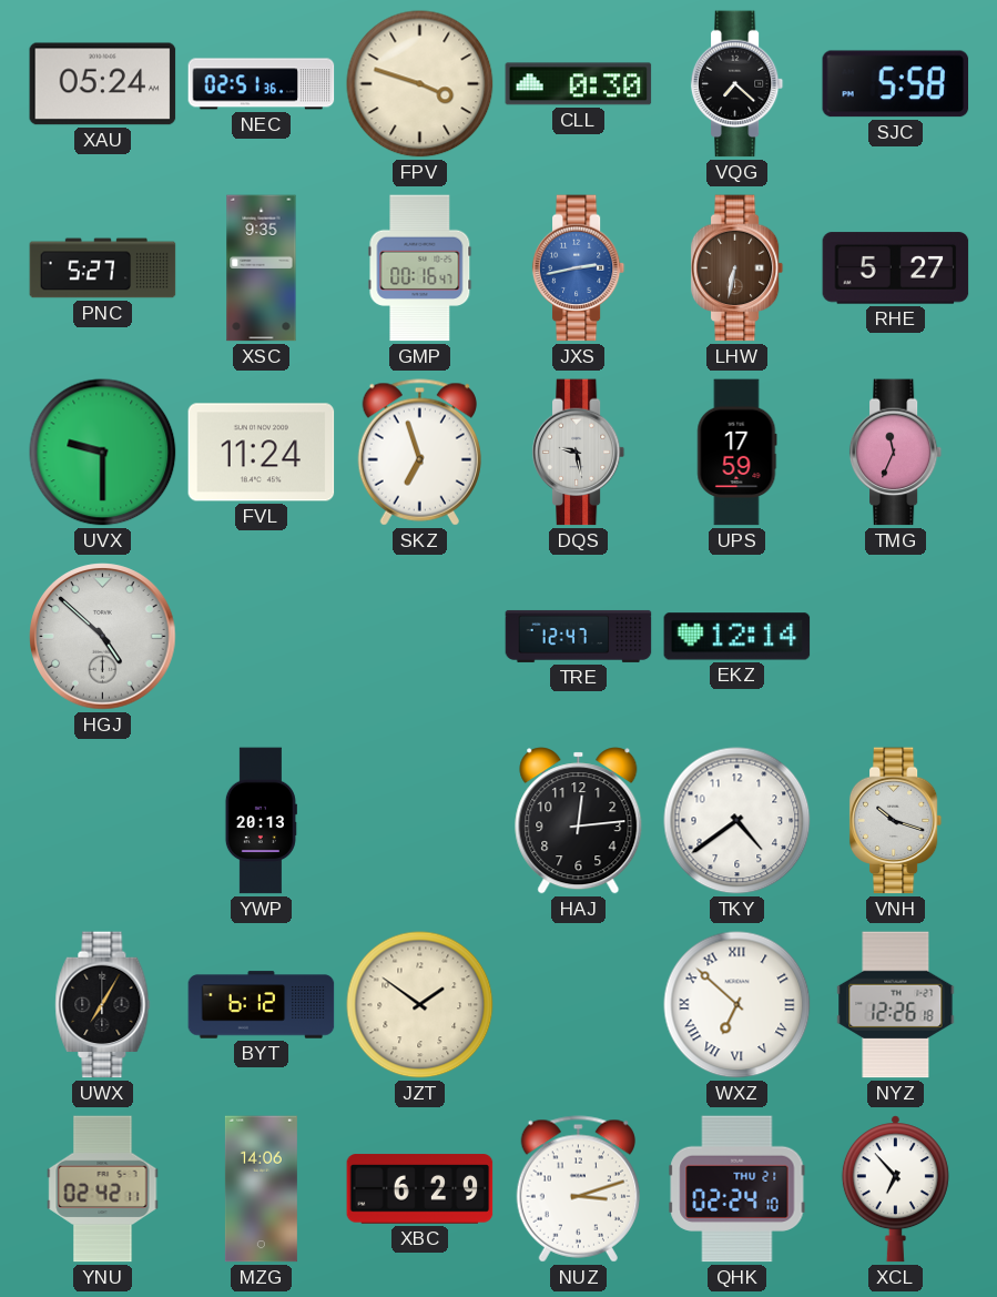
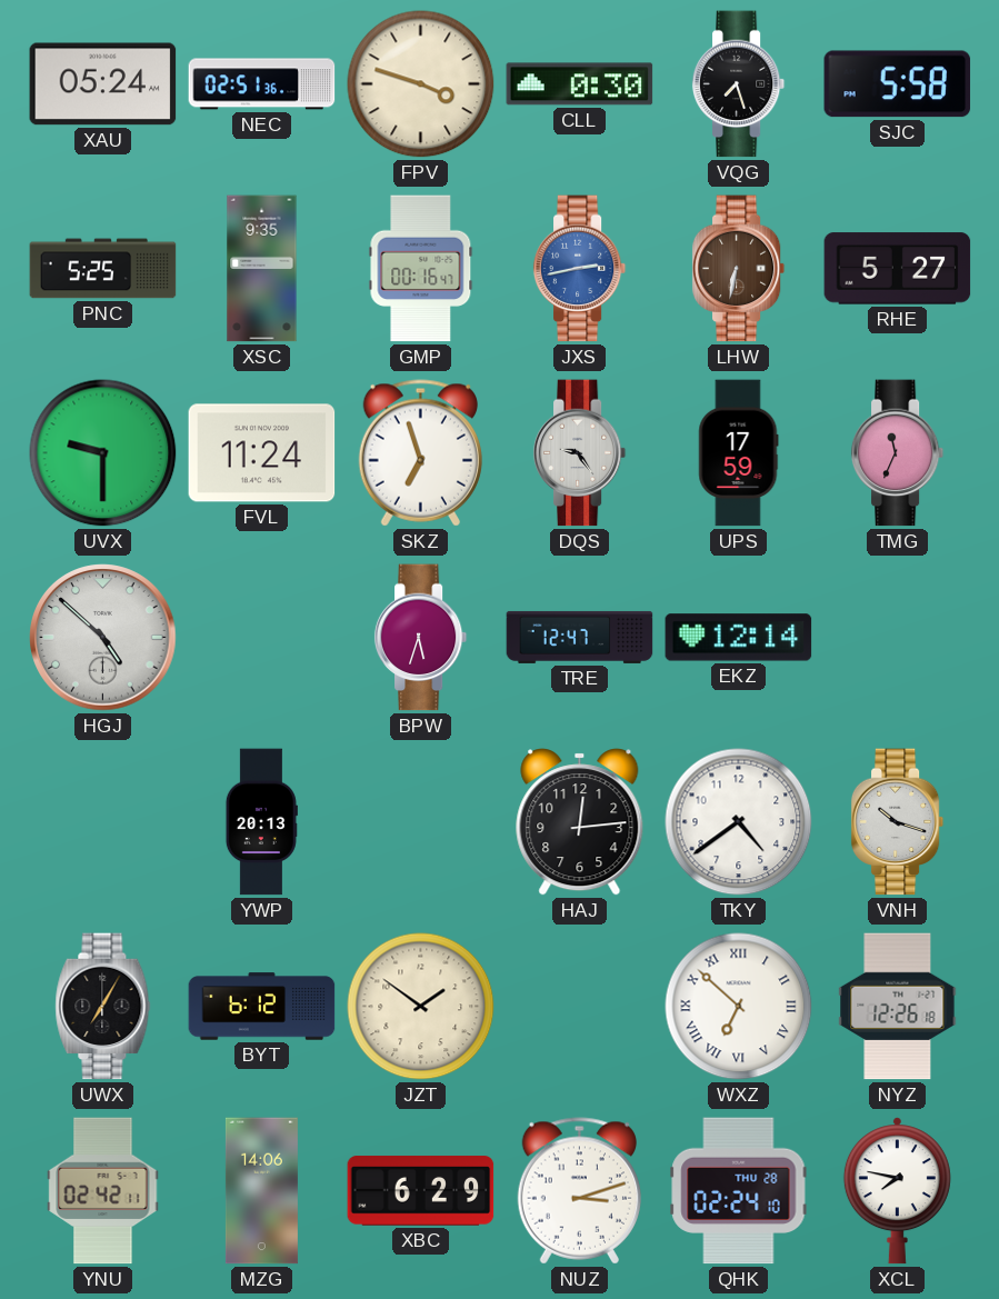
VQG: 7:22 -> 7:27
PNC: 5:27 -> 5:25
DQS: 9:28 -> 9:24
BPW: none -> 5:33
QHK date: THU 21 -> THU 28
XCL: 6:53 -> 7:47
